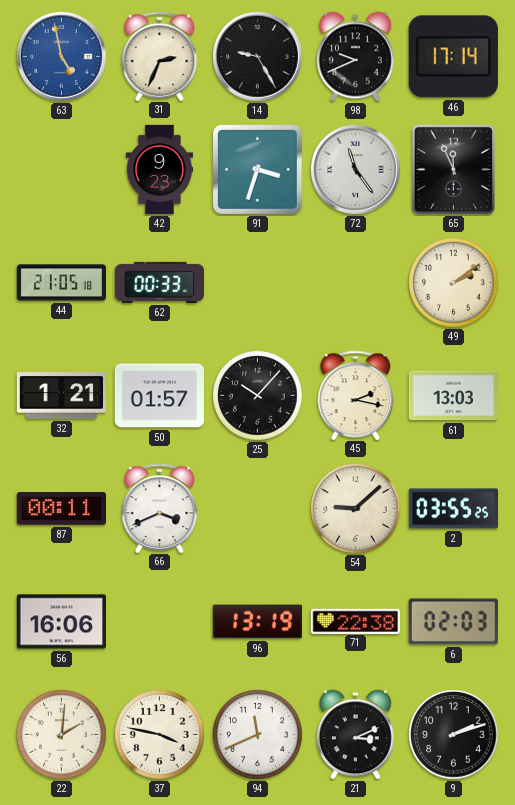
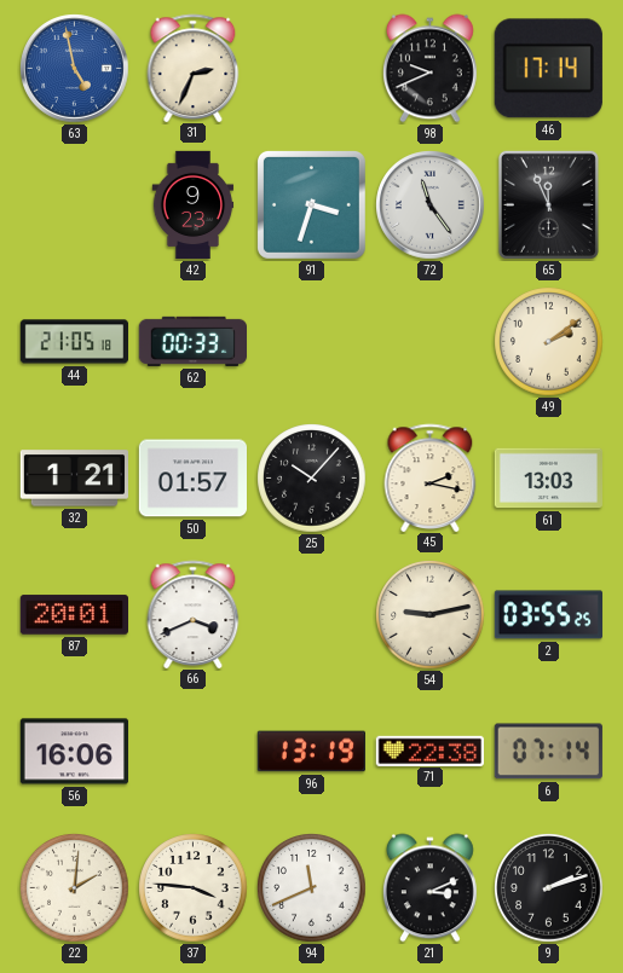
14: 9:25 -> none
87: 00:11 -> 20:01
54: 9:08 -> 9:13
6: 02:03 -> 07:14
37: 3:47 -> 3:46
